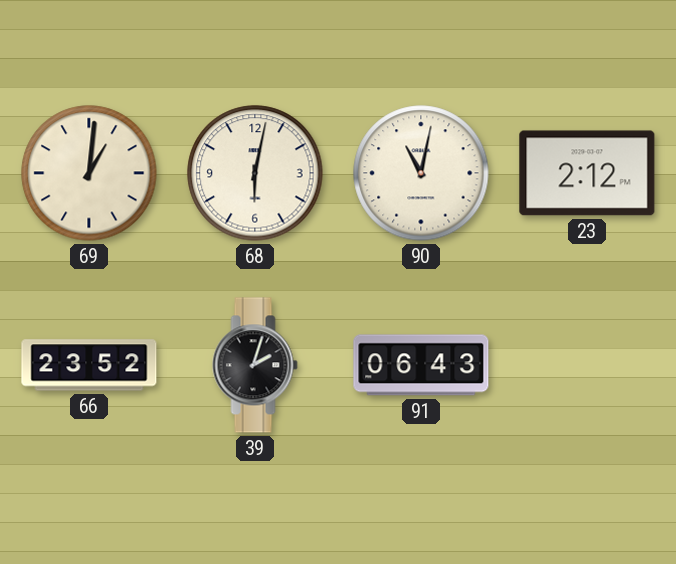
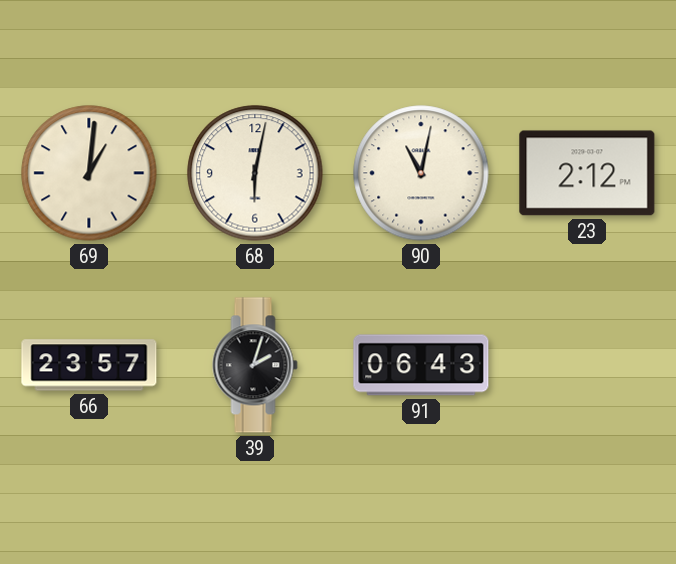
66: 23:52 -> 23:57
